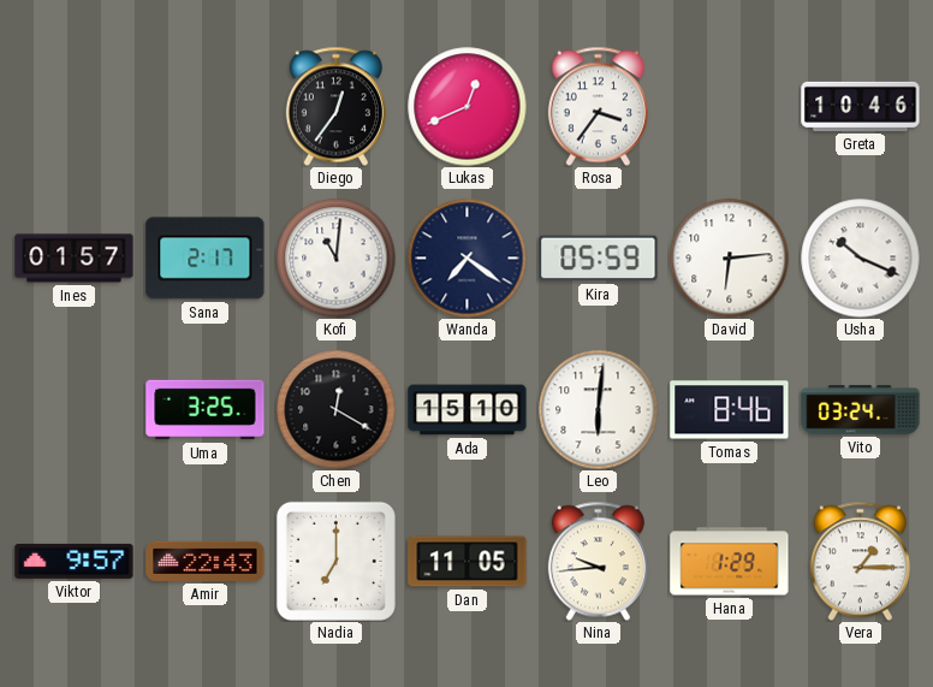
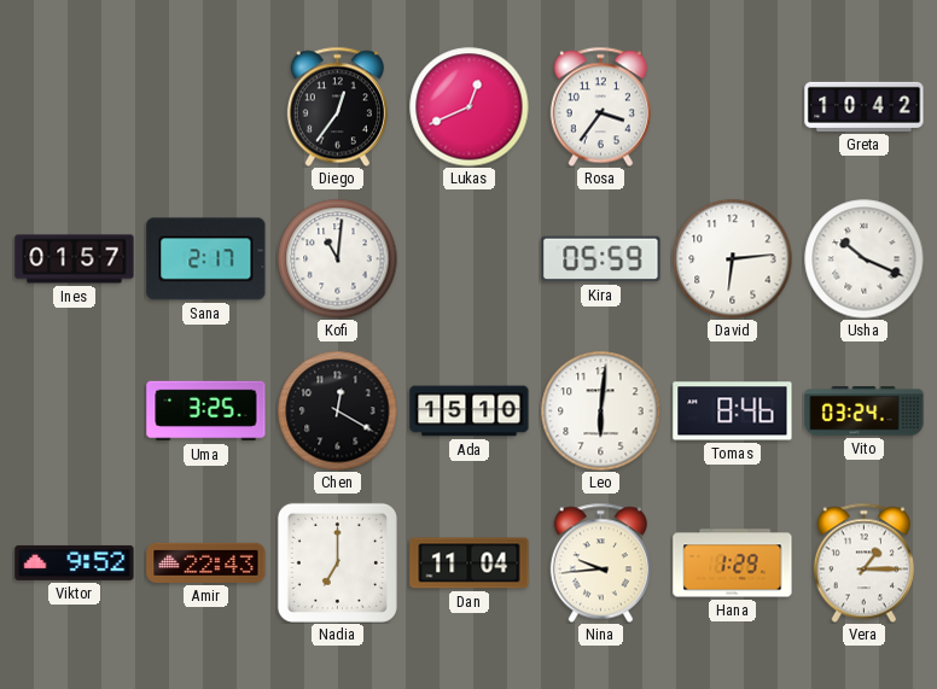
Greta: 10:46 -> 10:42
Wanda: 7:21 -> none
Viktor: 9:57 -> 9:52
Dan: 11:05 -> 11:04
